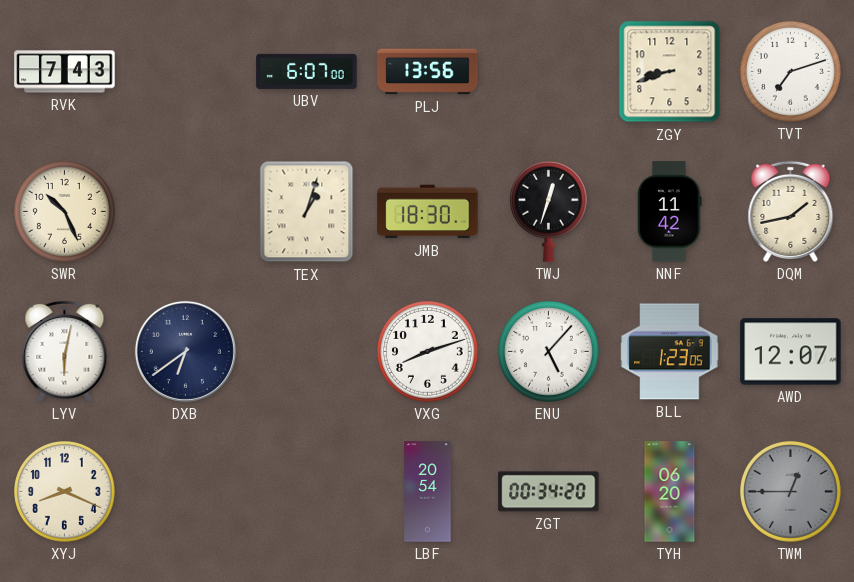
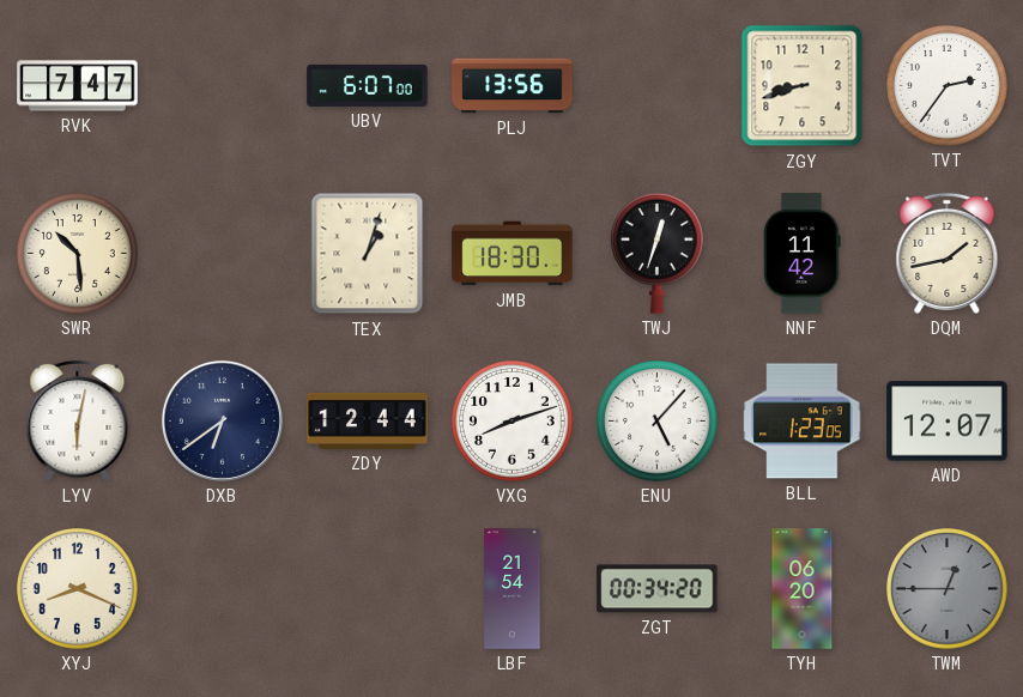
RVK: 7:43 -> 7:47
TVT: 7:12 -> 2:36
SWR: 10:26 -> 10:29
ZDY: none -> 12:44
LBF: 20:54 -> 21:54
